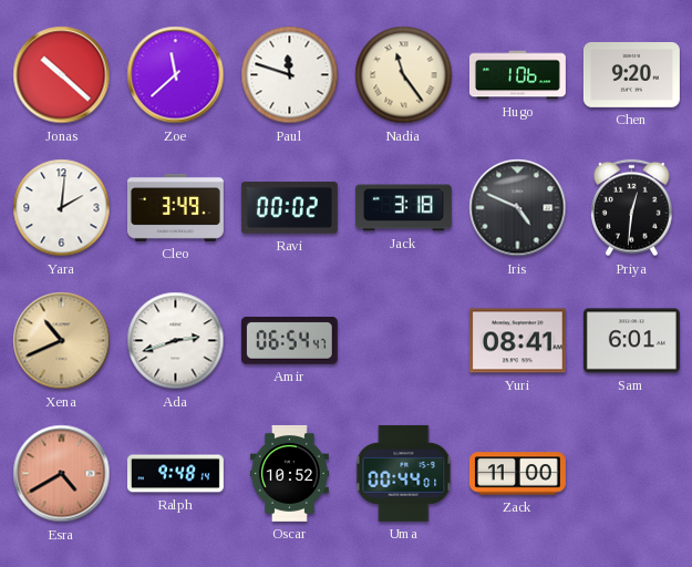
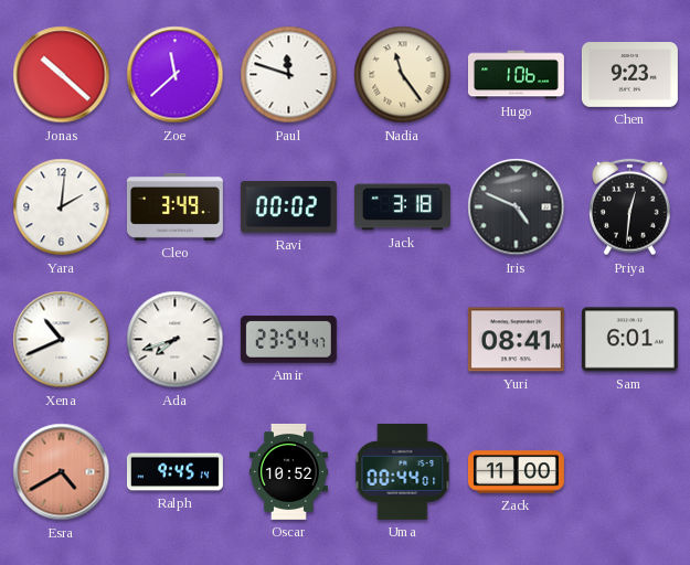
Chen: 9:20 -> 9:23
Xena dial: champagne -> white
Ada: 2:42 -> 7:42
Amir: 06:54 -> 23:54
Ralph: 9:48 -> 9:45
